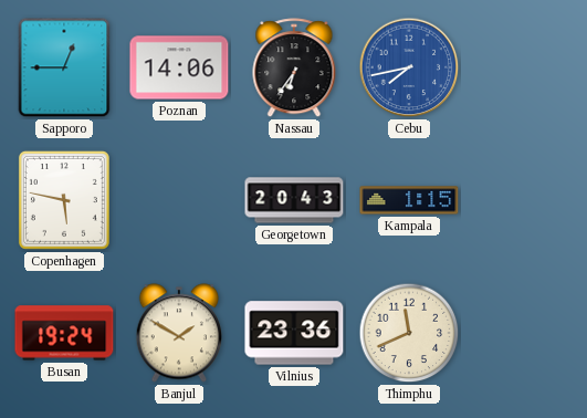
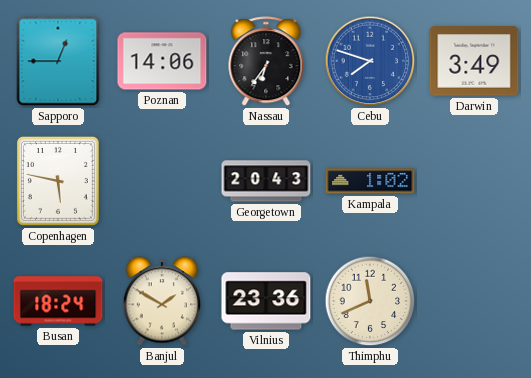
Cebu: 7:43 -> 7:48
Darwin: none -> 3:49
Kampala: 1:15 -> 1:02
Busan: 19:24 -> 18:24
